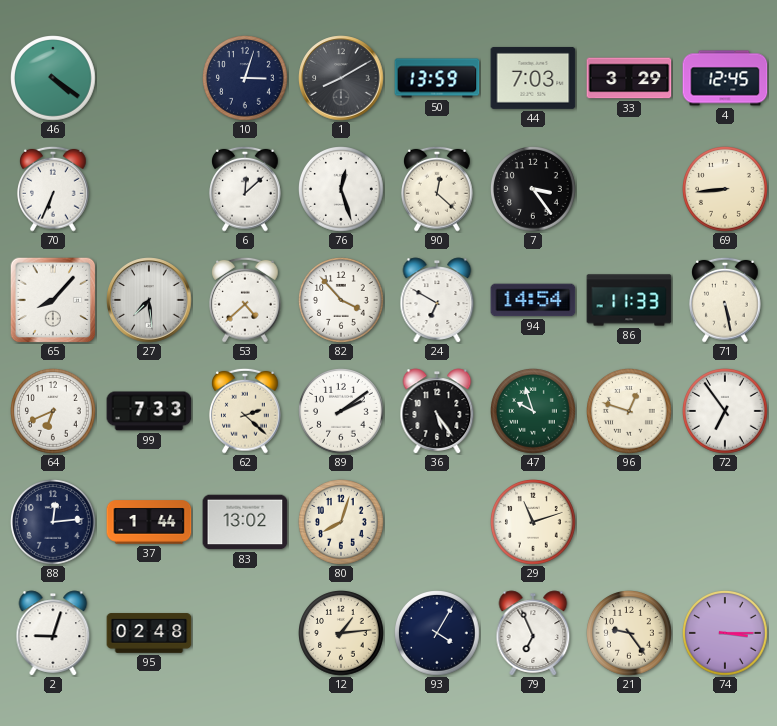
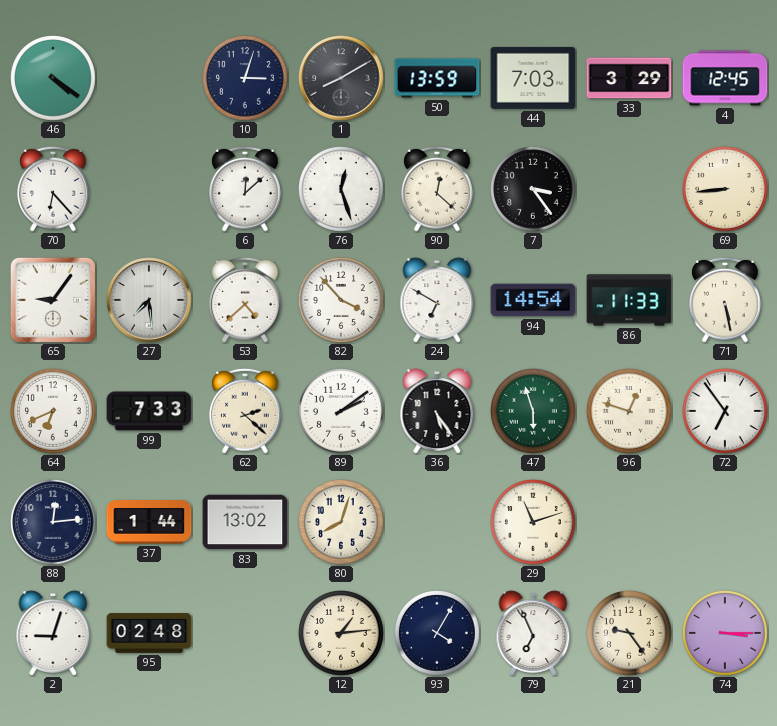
70: 6:34 -> 6:23
65: 8:07 -> 9:06
47: 9:57 -> 5:57
